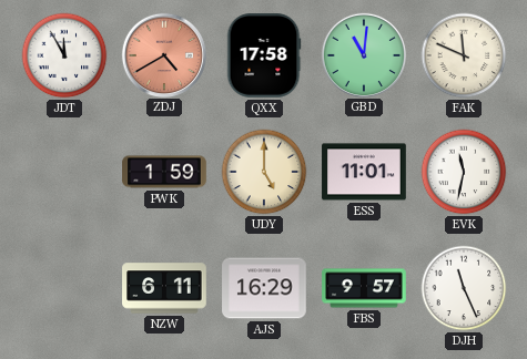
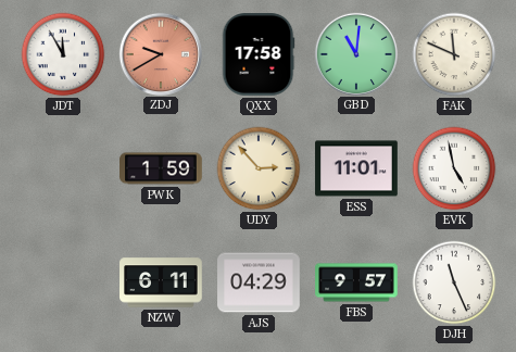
ZDJ: 4:40 -> 9:40
UDY: 5:00 -> 2:53
EVK: 11:32 -> 4:58
AJS: 16:29 -> 04:29
